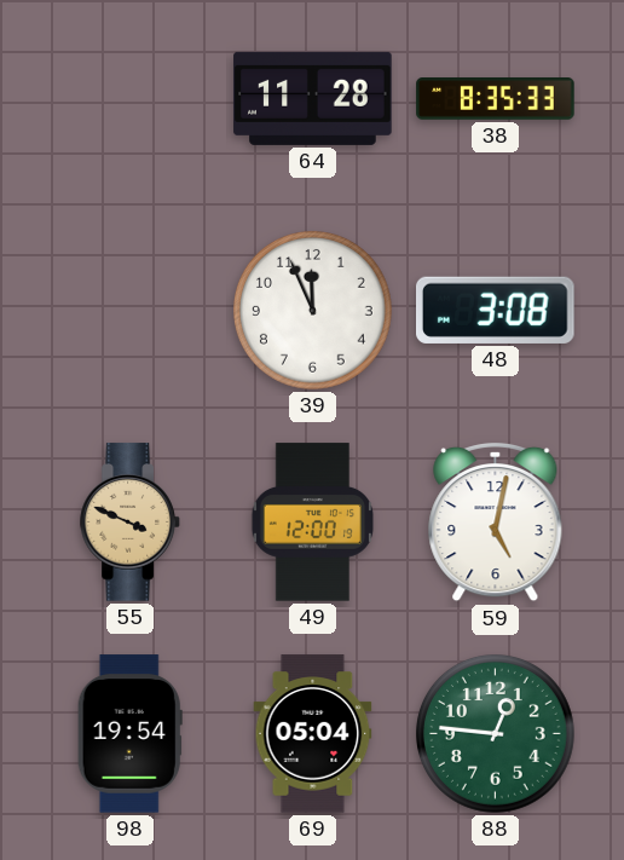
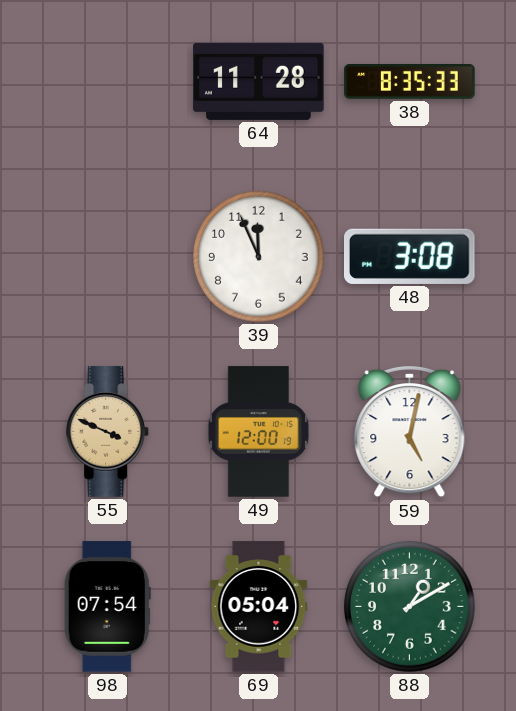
98: 19:54 -> 07:54
88: 12:46 -> 1:10
